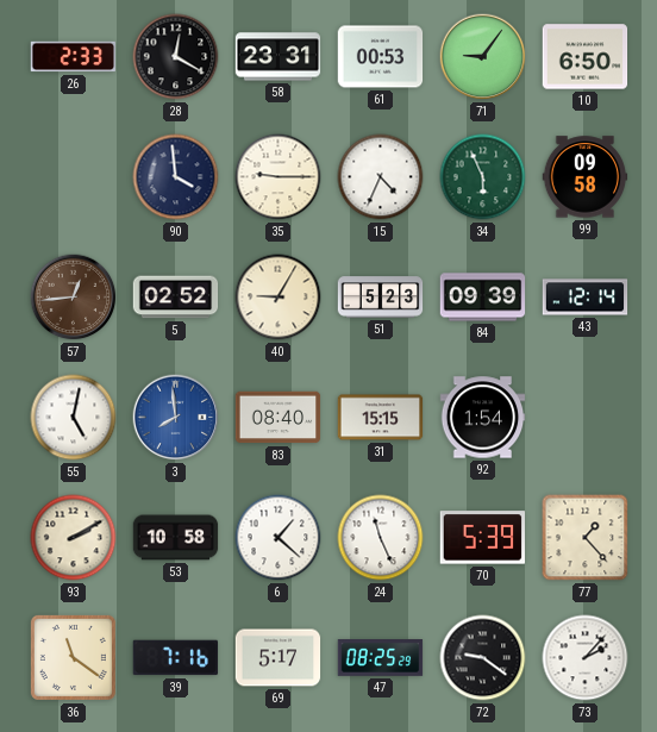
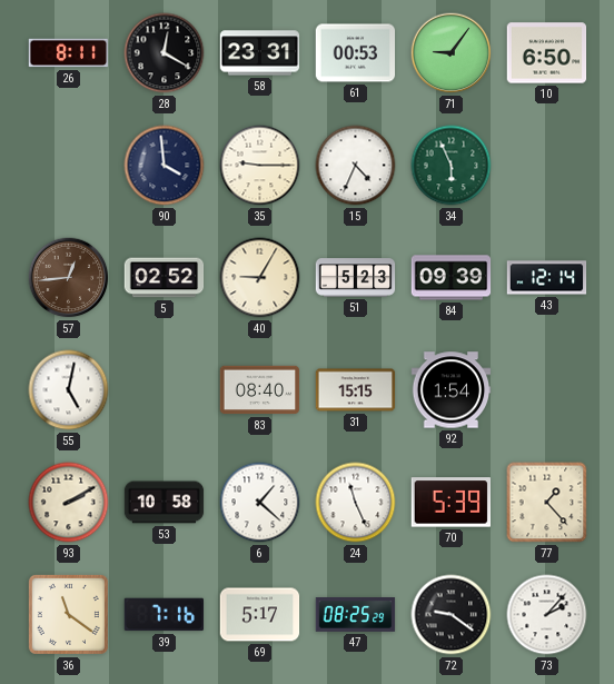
26: 2:33 -> 8:11
99: 09:58 -> none
3: 7:59 -> none
